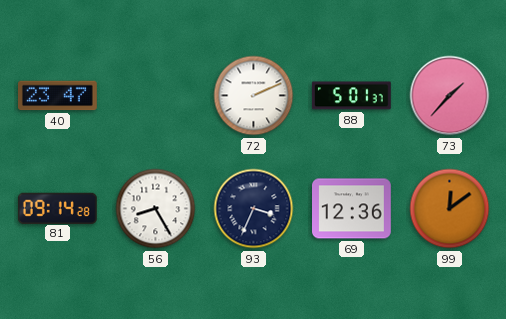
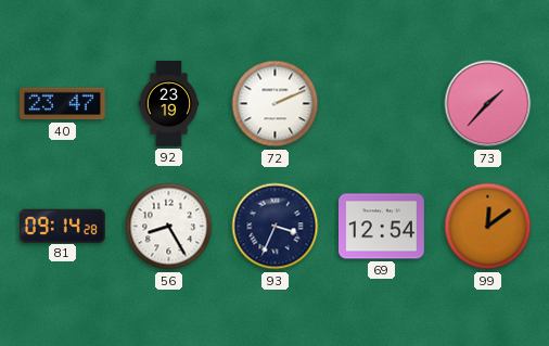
92: none -> 23:19
88: 5:01 -> none
69: 12:36 -> 12:54
